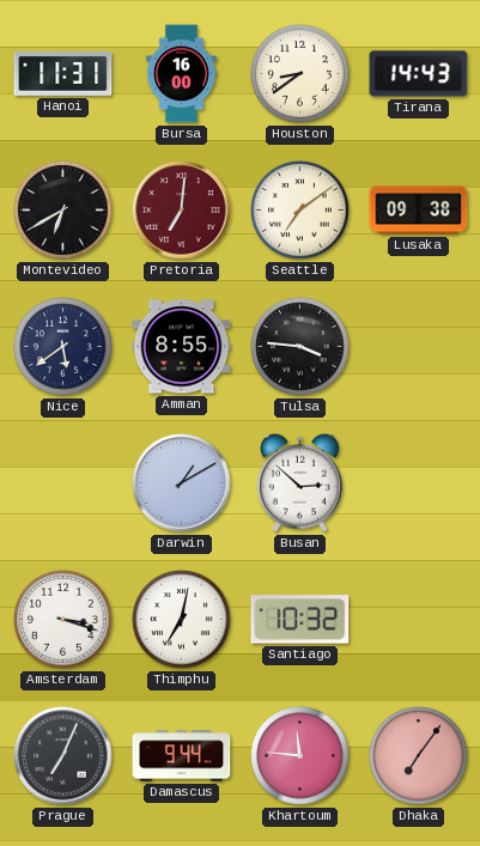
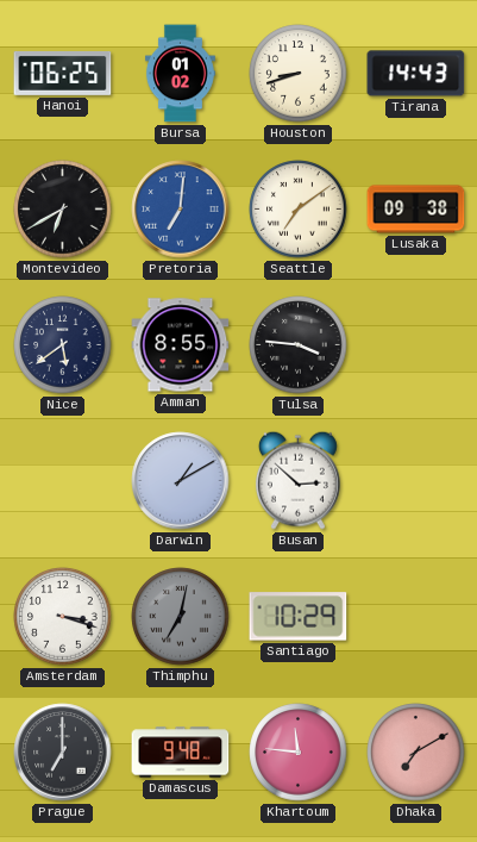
Hanoi: 11:31 -> 06:25
Bursa: 16:00 -> 01:02
Houston: 8:39 -> 8:42
Pretoria dial: burgundy -> blue
Thimphu dial: white -> grey
Santiago: 10:32 -> 10:29
Prague: 7:04 -> 7:00
Damascus: 9:44 -> 9:48
Dhaka: 7:06 -> 7:10
